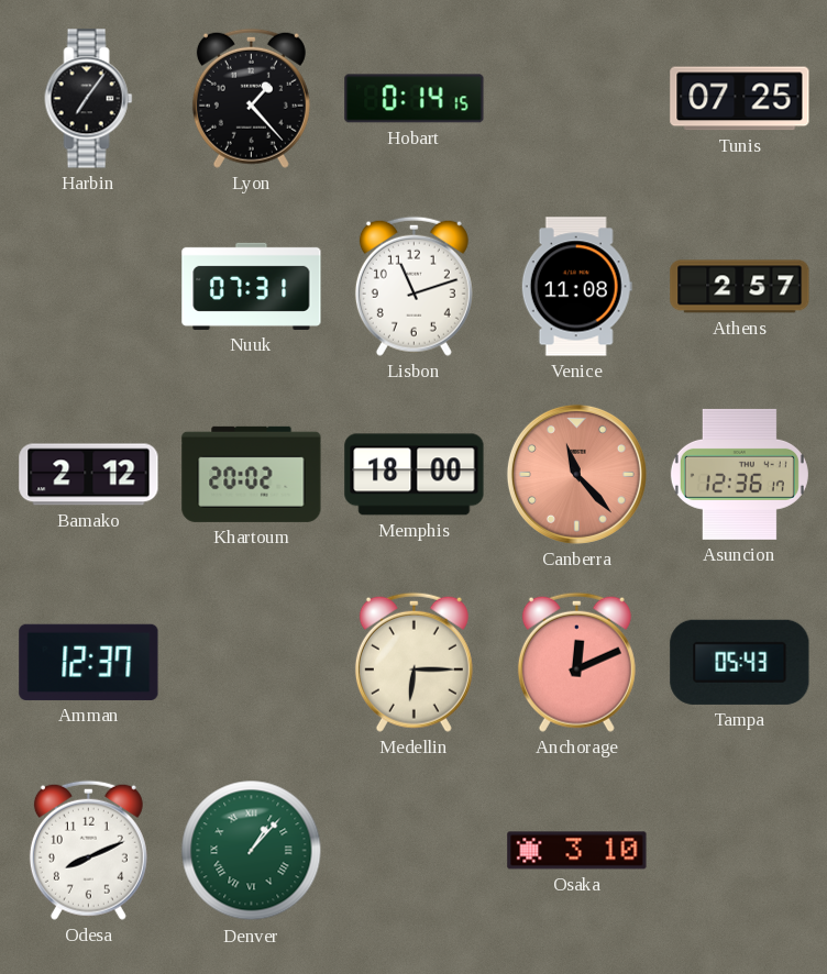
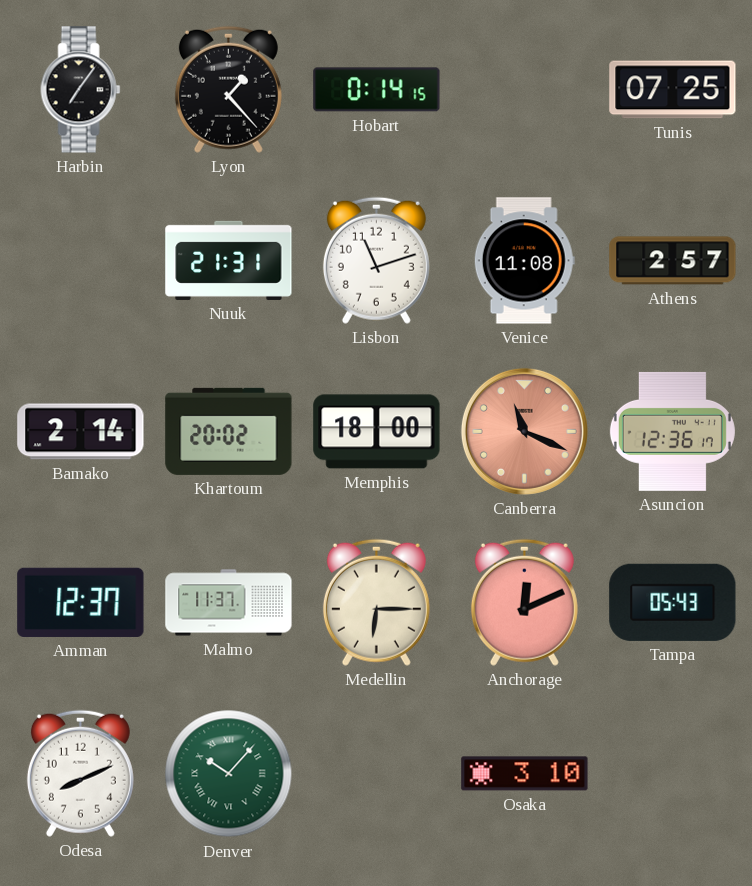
Nuuk: 07:31 -> 21:31
Bamako: 2:12 -> 2:14
Canberra: 11:23 -> 11:19
Malmo: none -> 11:37
Denver: 1:07 -> 10:07
